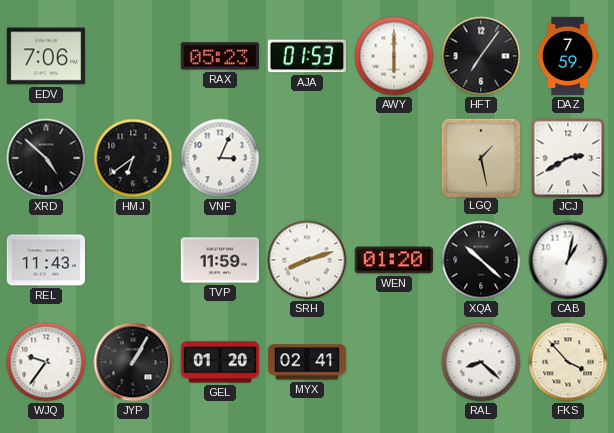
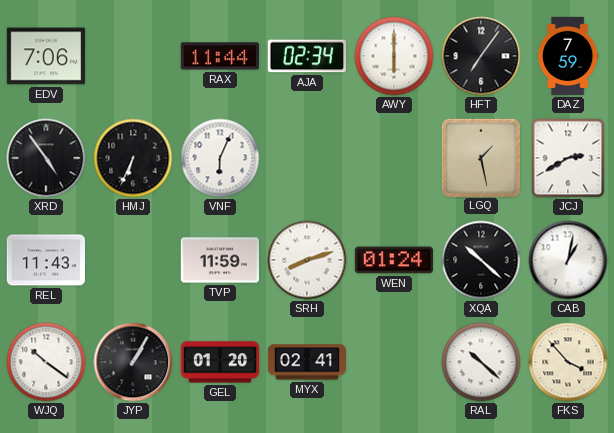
RAX: 05:23 -> 11:44
AJA: 01:53 -> 02:34
XRD: 4:52 -> 4:54
HMJ: 6:39 -> 6:34
VNF: 3:04 -> 6:04
WEN: 01:20 -> 01:24
WJQ: 9:36 -> 10:21
RAL: 8:22 -> 10:22
